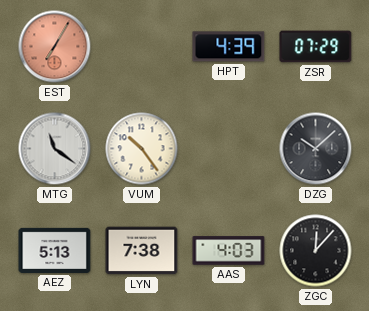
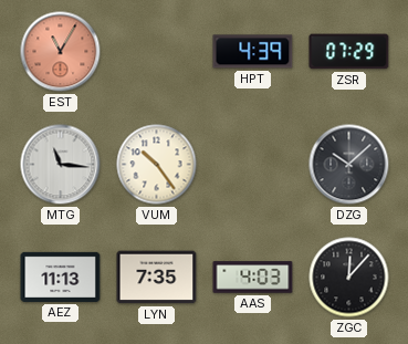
EST: 7:05 -> 11:05
MTG: 11:21 -> 11:16
AEZ: 5:13 -> 11:13
LYN: 7:38 -> 7:35
